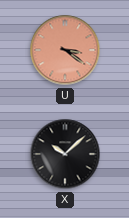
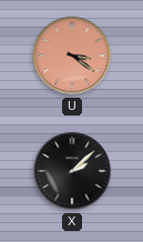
X: 10:08 -> 2:08
